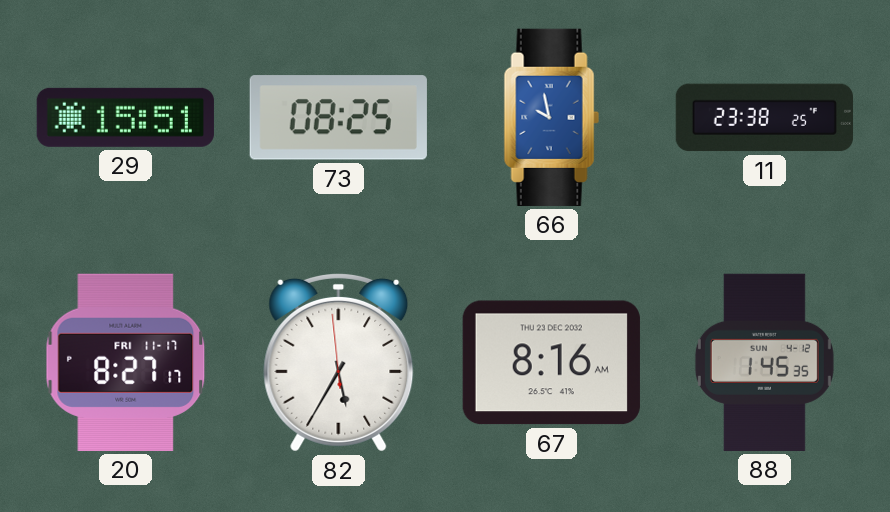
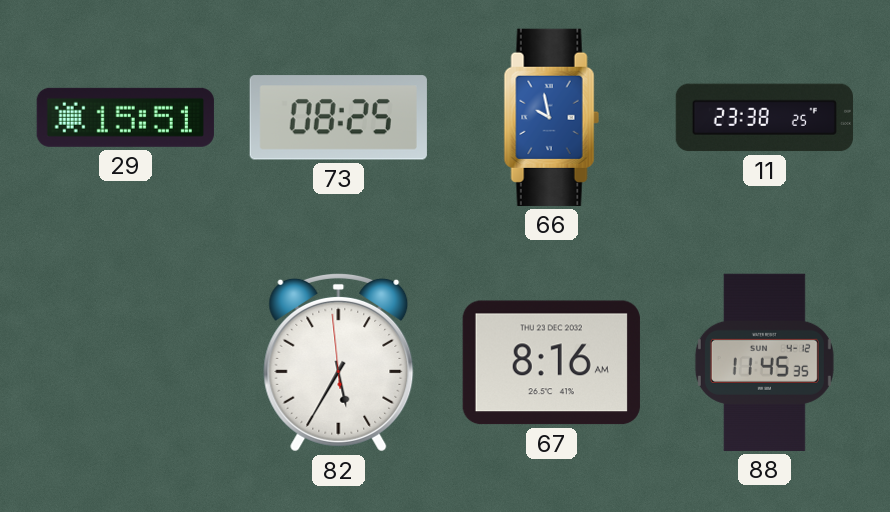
20: 8:27 -> none
88: 1:45 -> 11:45
